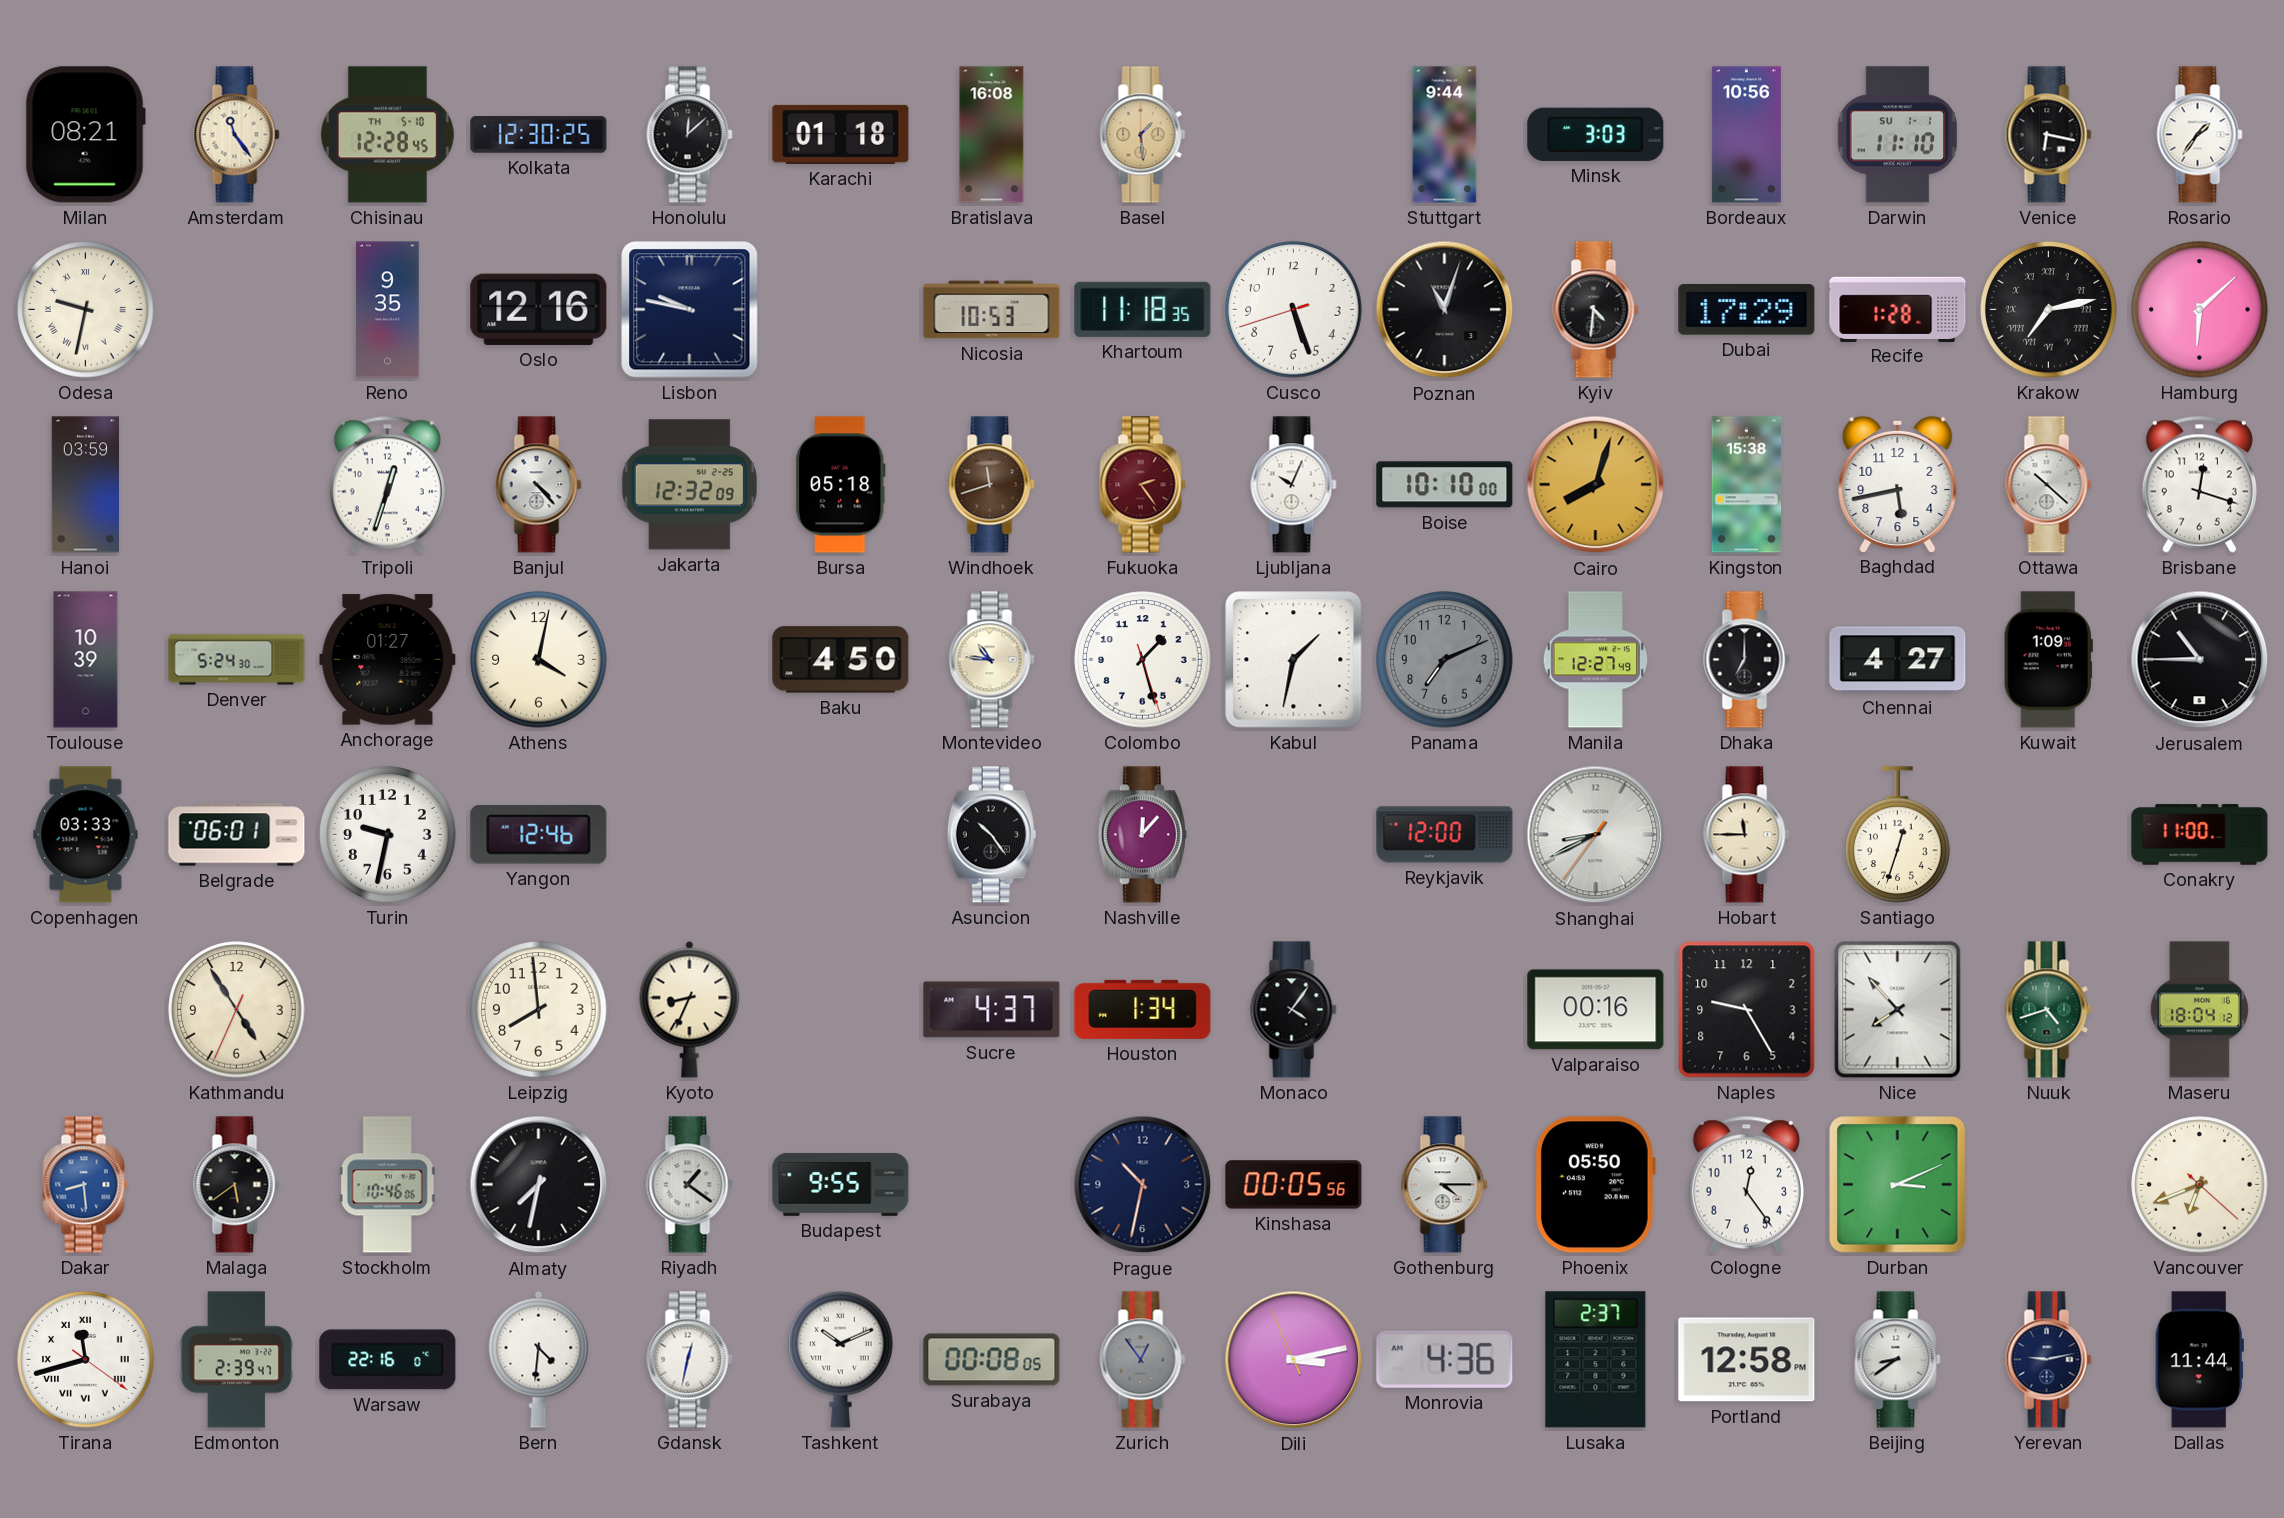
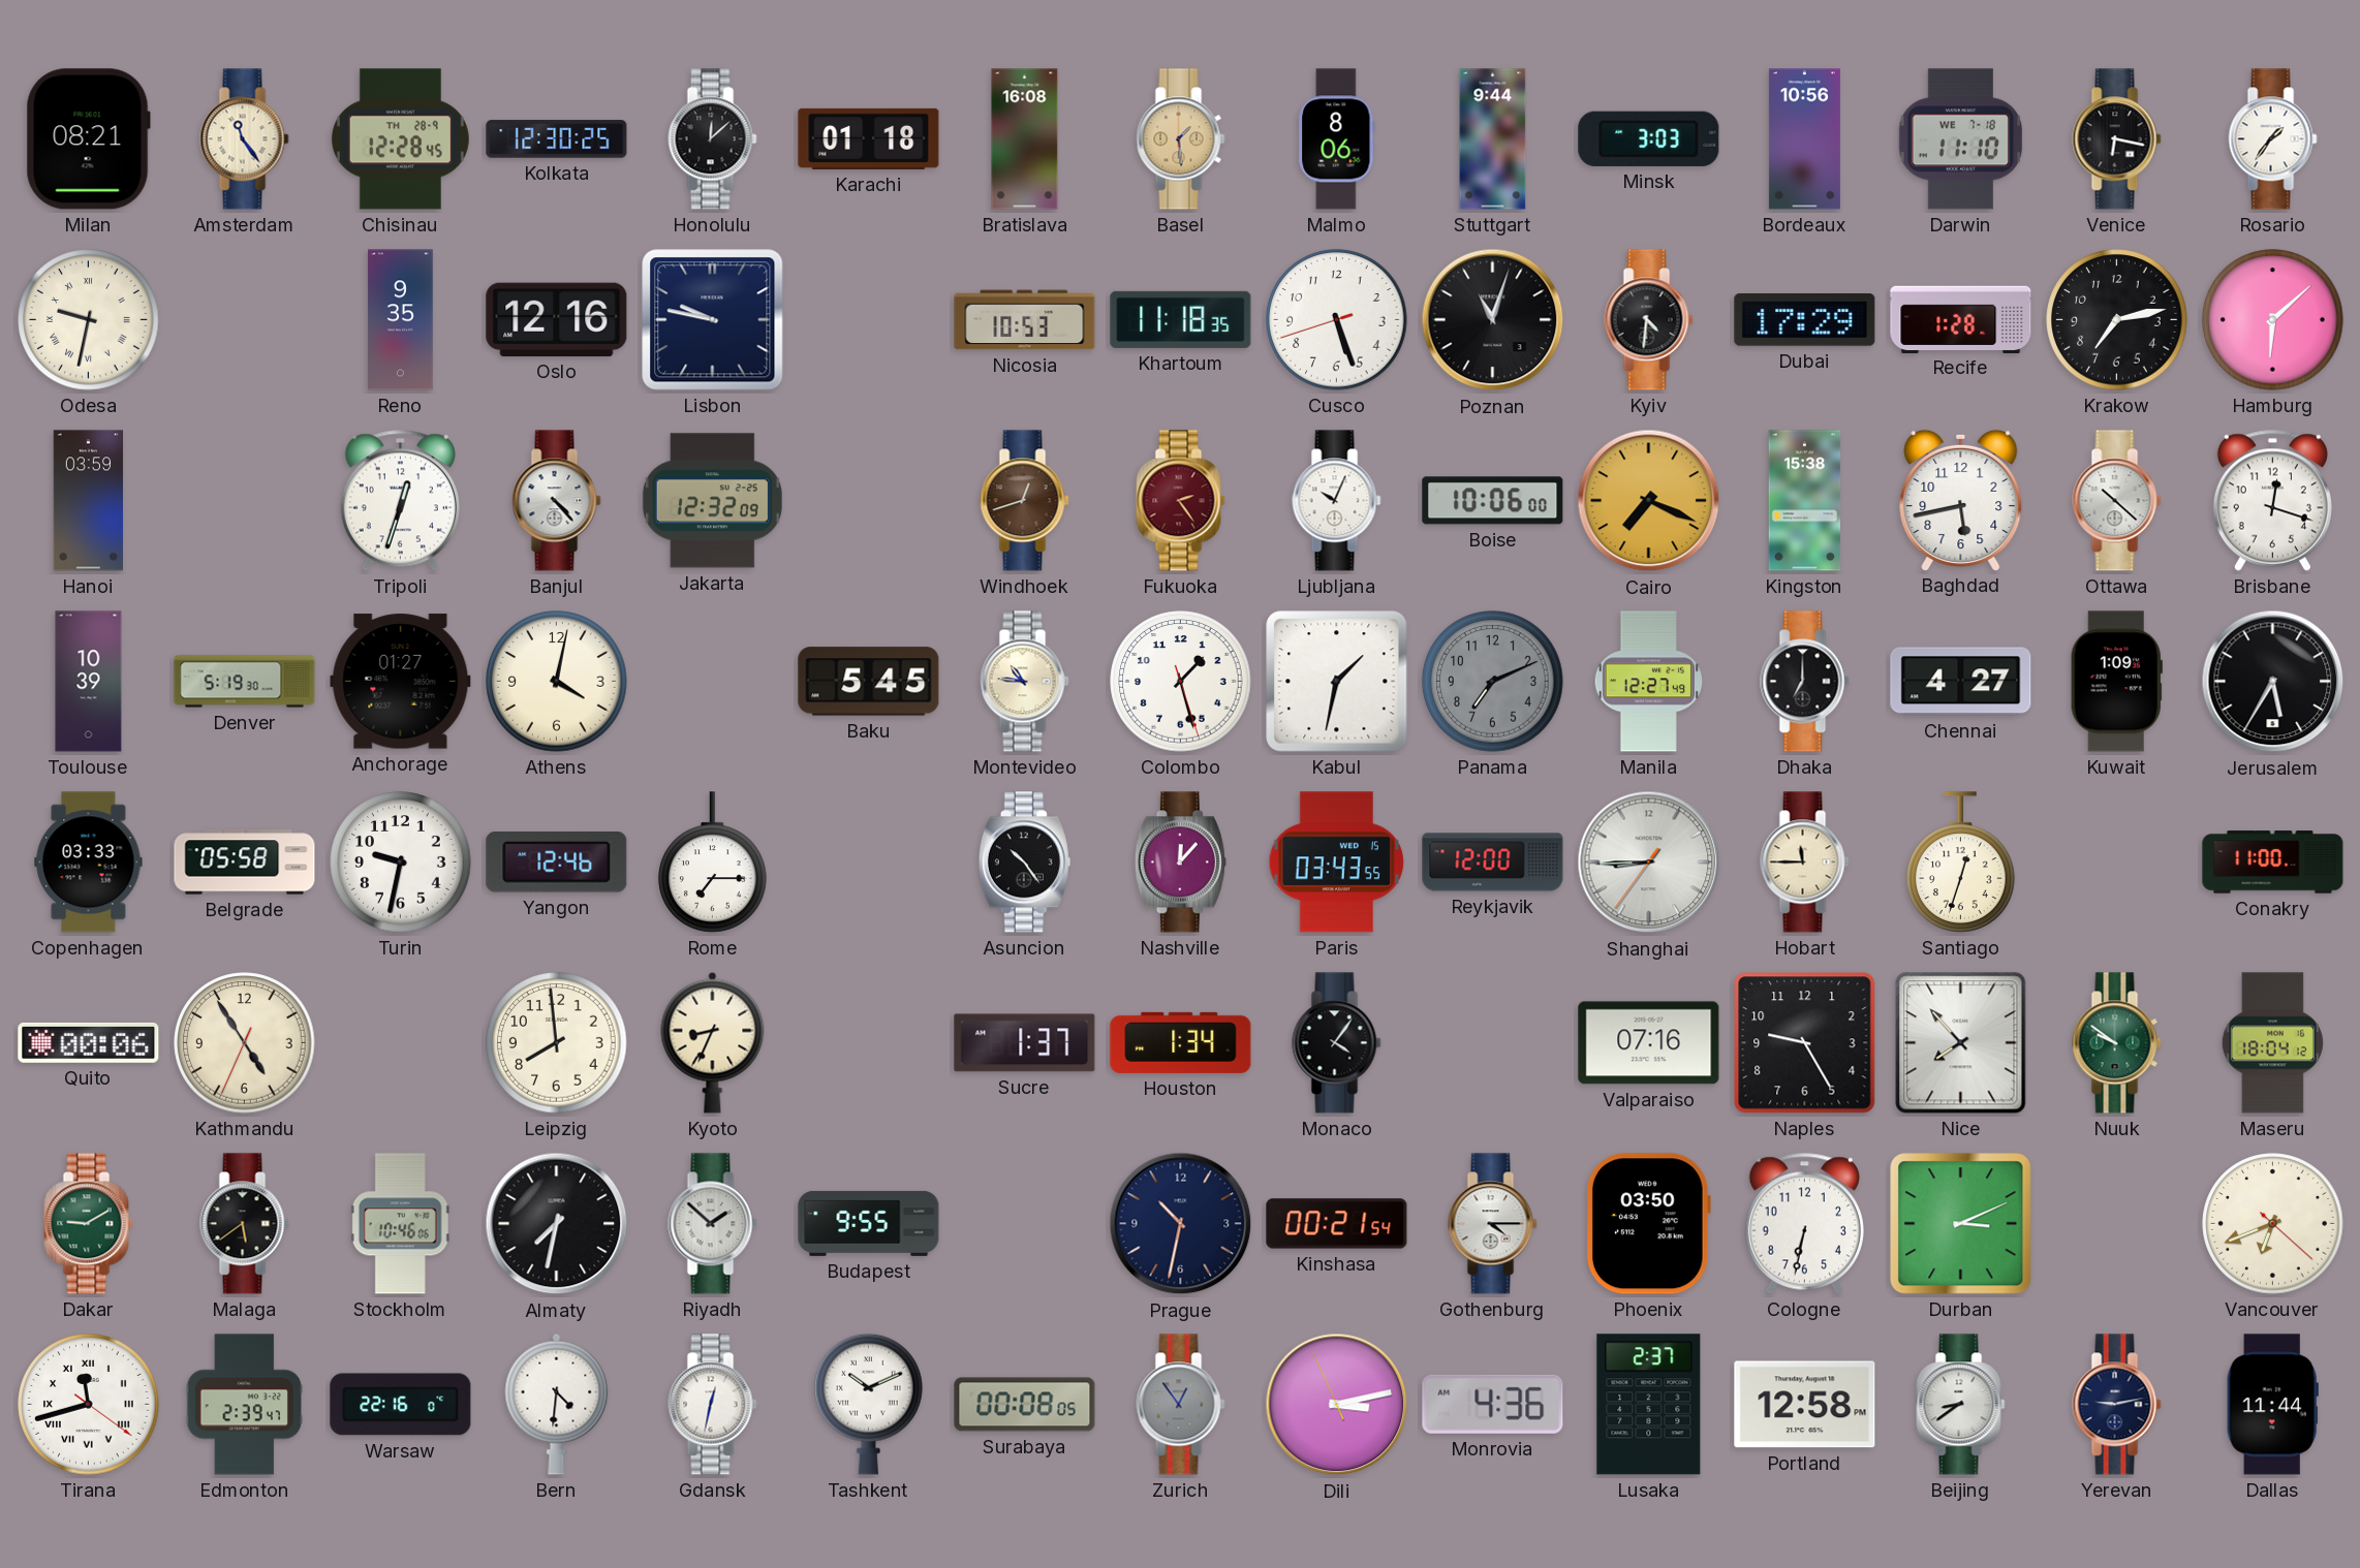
Chisinau date: TH 5-10 -> TH 28-9
Malmo: none -> 8:06
Darwin date: SU 1-1 -> WE 7-18
Krakow numerals: Roman -> Arabic
Bursa: 05:18 -> none
Windhoek: 11:42 -> 12:42
Boise: 10:10 -> 10:06
Cairo: 8:03 -> 7:19
Denver: 5:24 -> 5:19
Baku: 4:50 -> 5:45
Jerusalem: 10:45 -> 5:35
Belgrade: 06:01 -> 05:58
Rome: none -> 7:15
Paris: none -> 03:43
Shanghai: 8:40 -> 8:44
Quito: none -> 00:06
Sucre: 4:37 -> 1:37
Valparaiso: 00:16 -> 07:16
Nuuk: 4:42 -> 9:51
Dakar: 8:29 -> 9:10
Dakar dial: blue -> green
Riyadh: 1:21 -> 1:52
Kinshasa: 00:05 -> 00:21
Phoenix: 05:50 -> 03:50
Cologne: 12:24 -> 6:32
